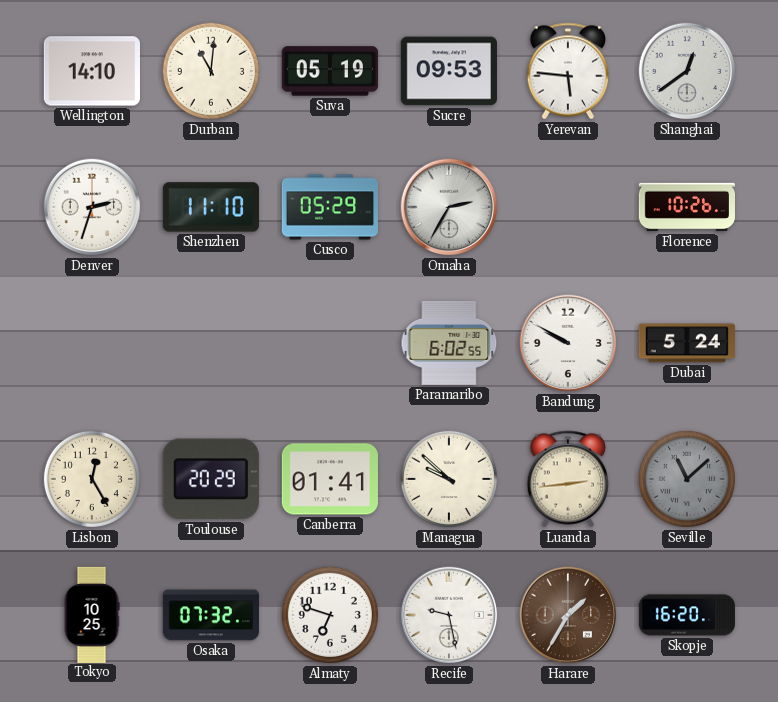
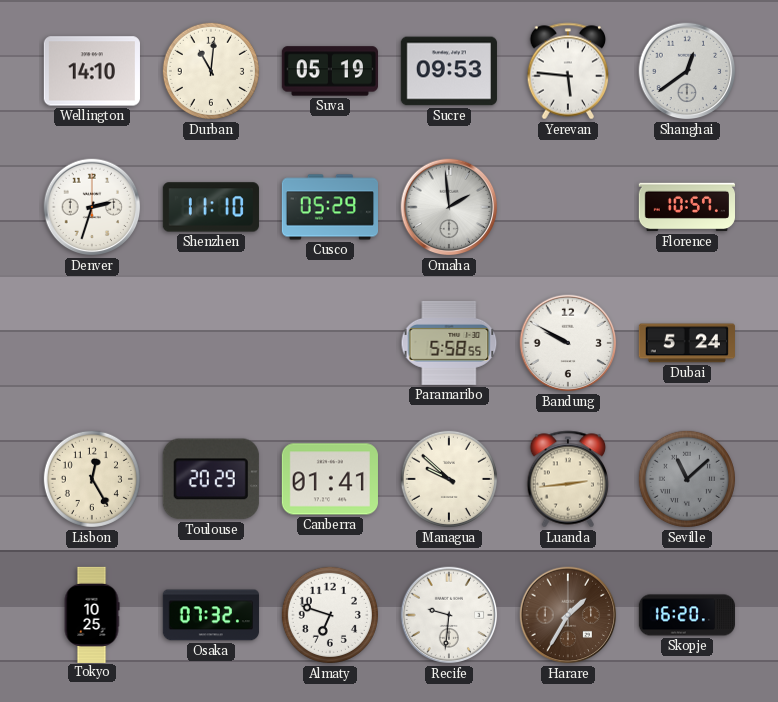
Omaha: 2:35 -> 1:59
Florence: 10:26 -> 10:57
Paramaribo: 6:02 -> 5:58
Recife: 9:28 -> 9:31
